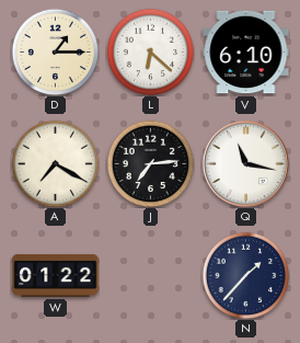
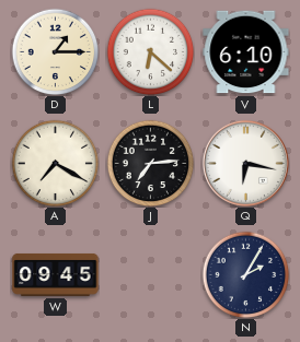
Q: 11:17 -> 6:17
W: 01:22 -> 09:45
N: 1:37 -> 2:05
